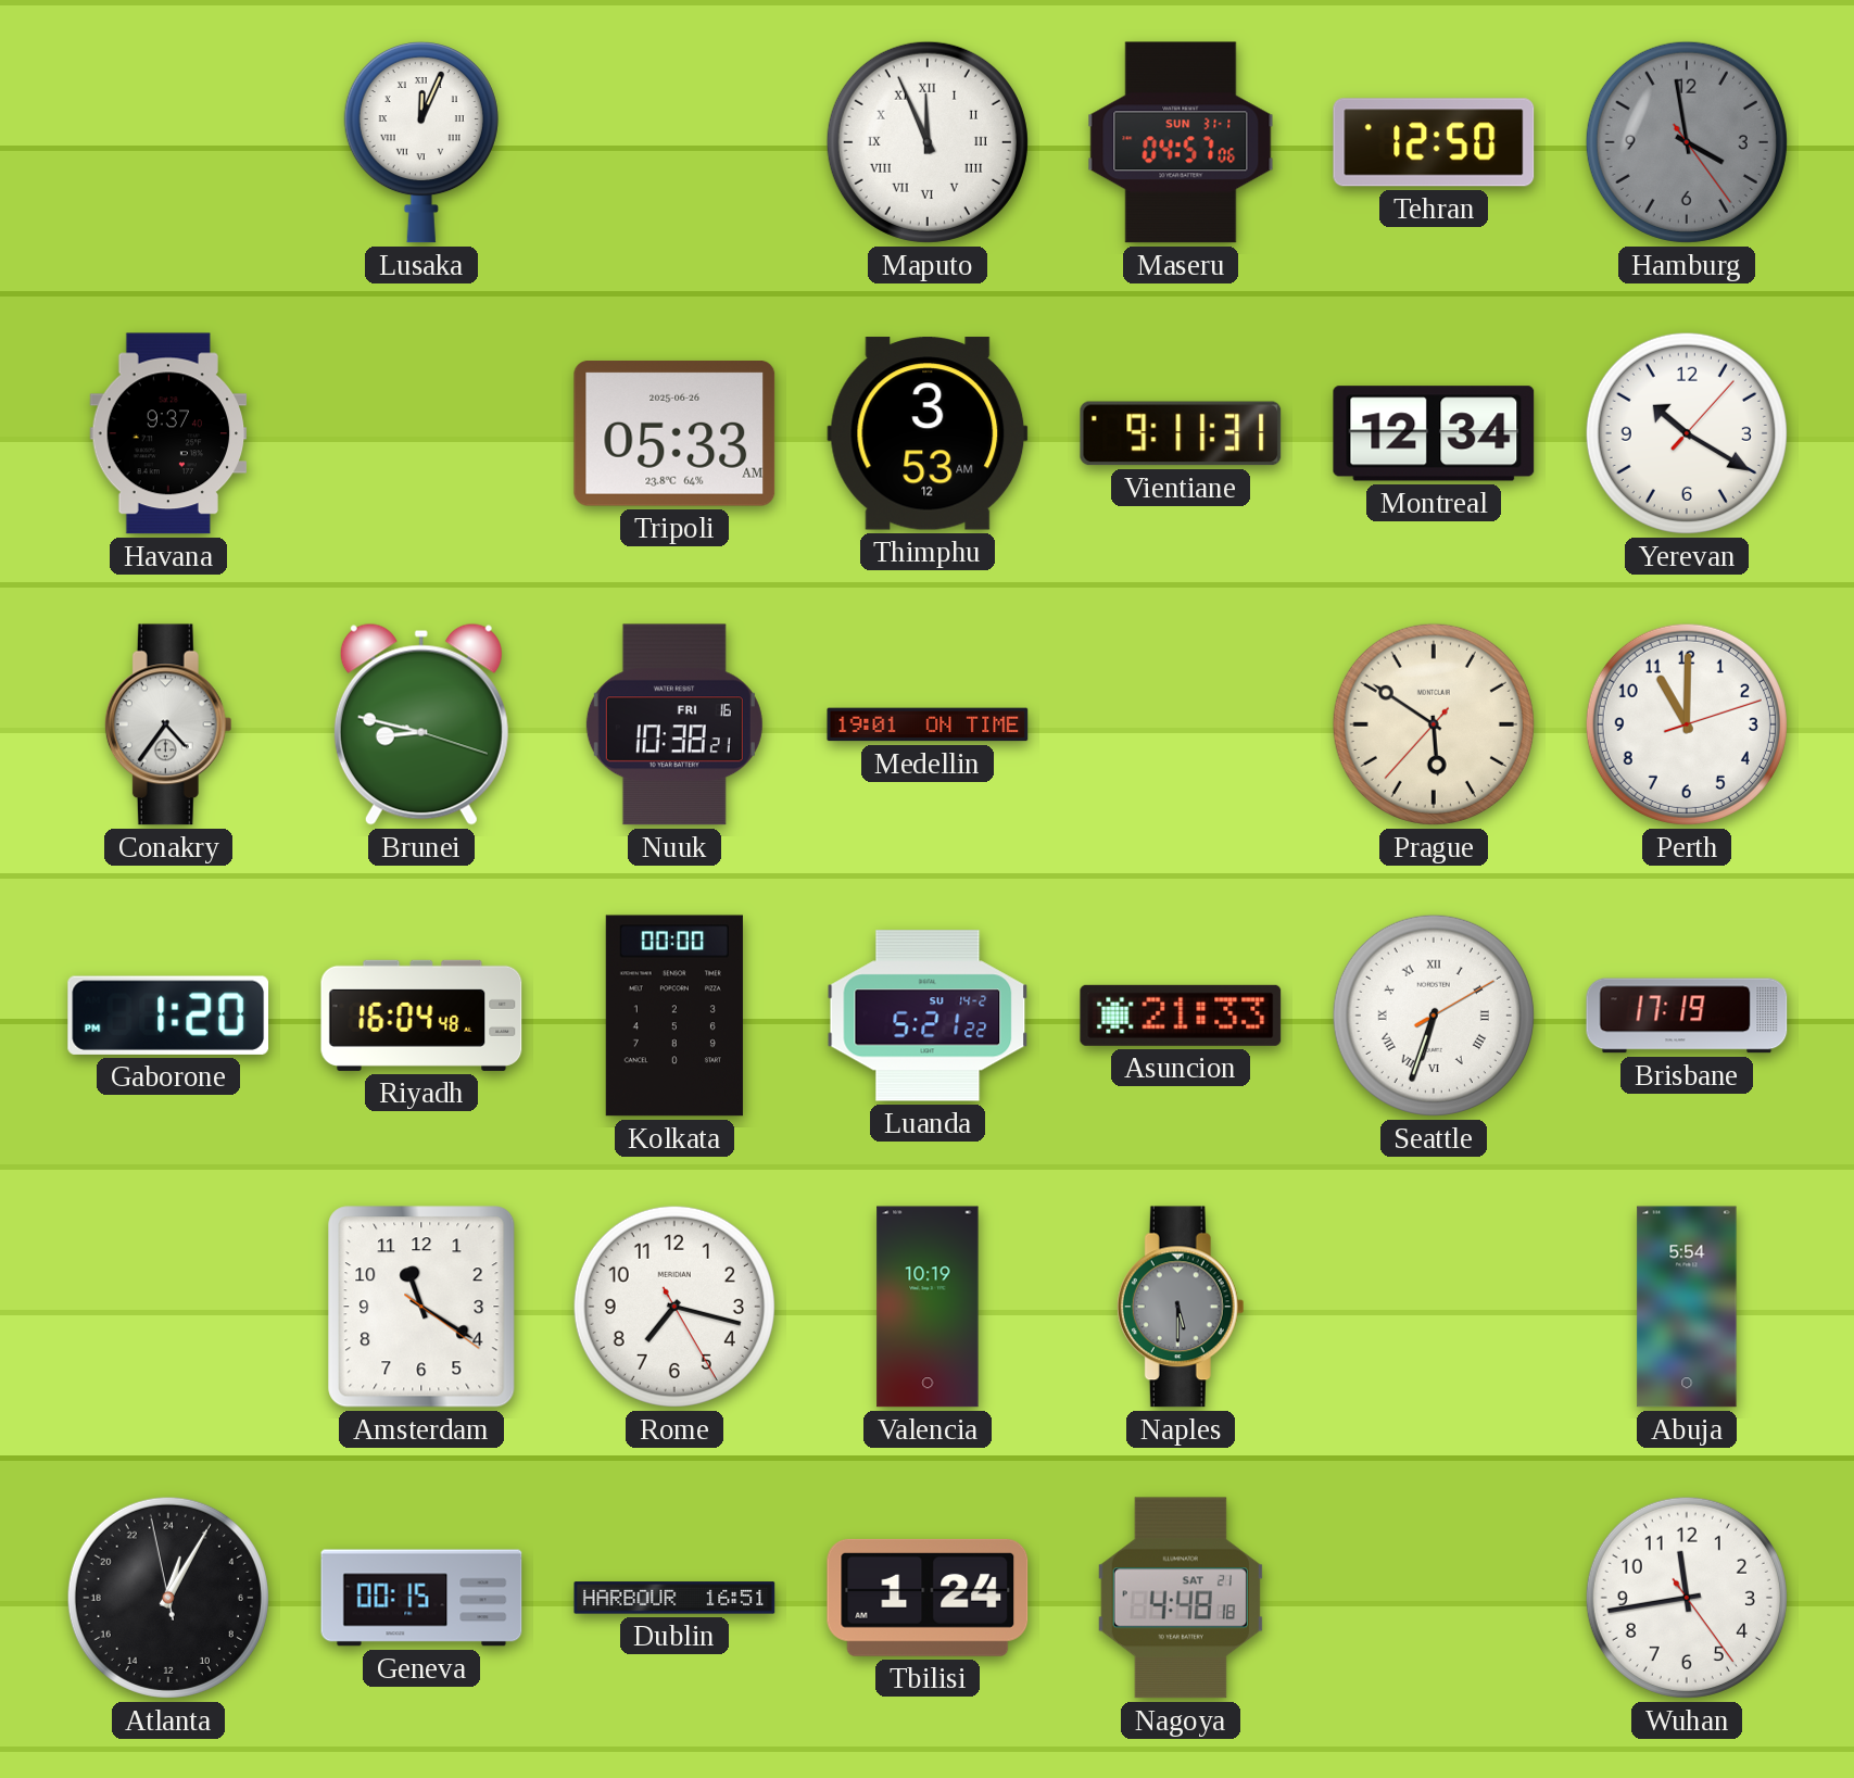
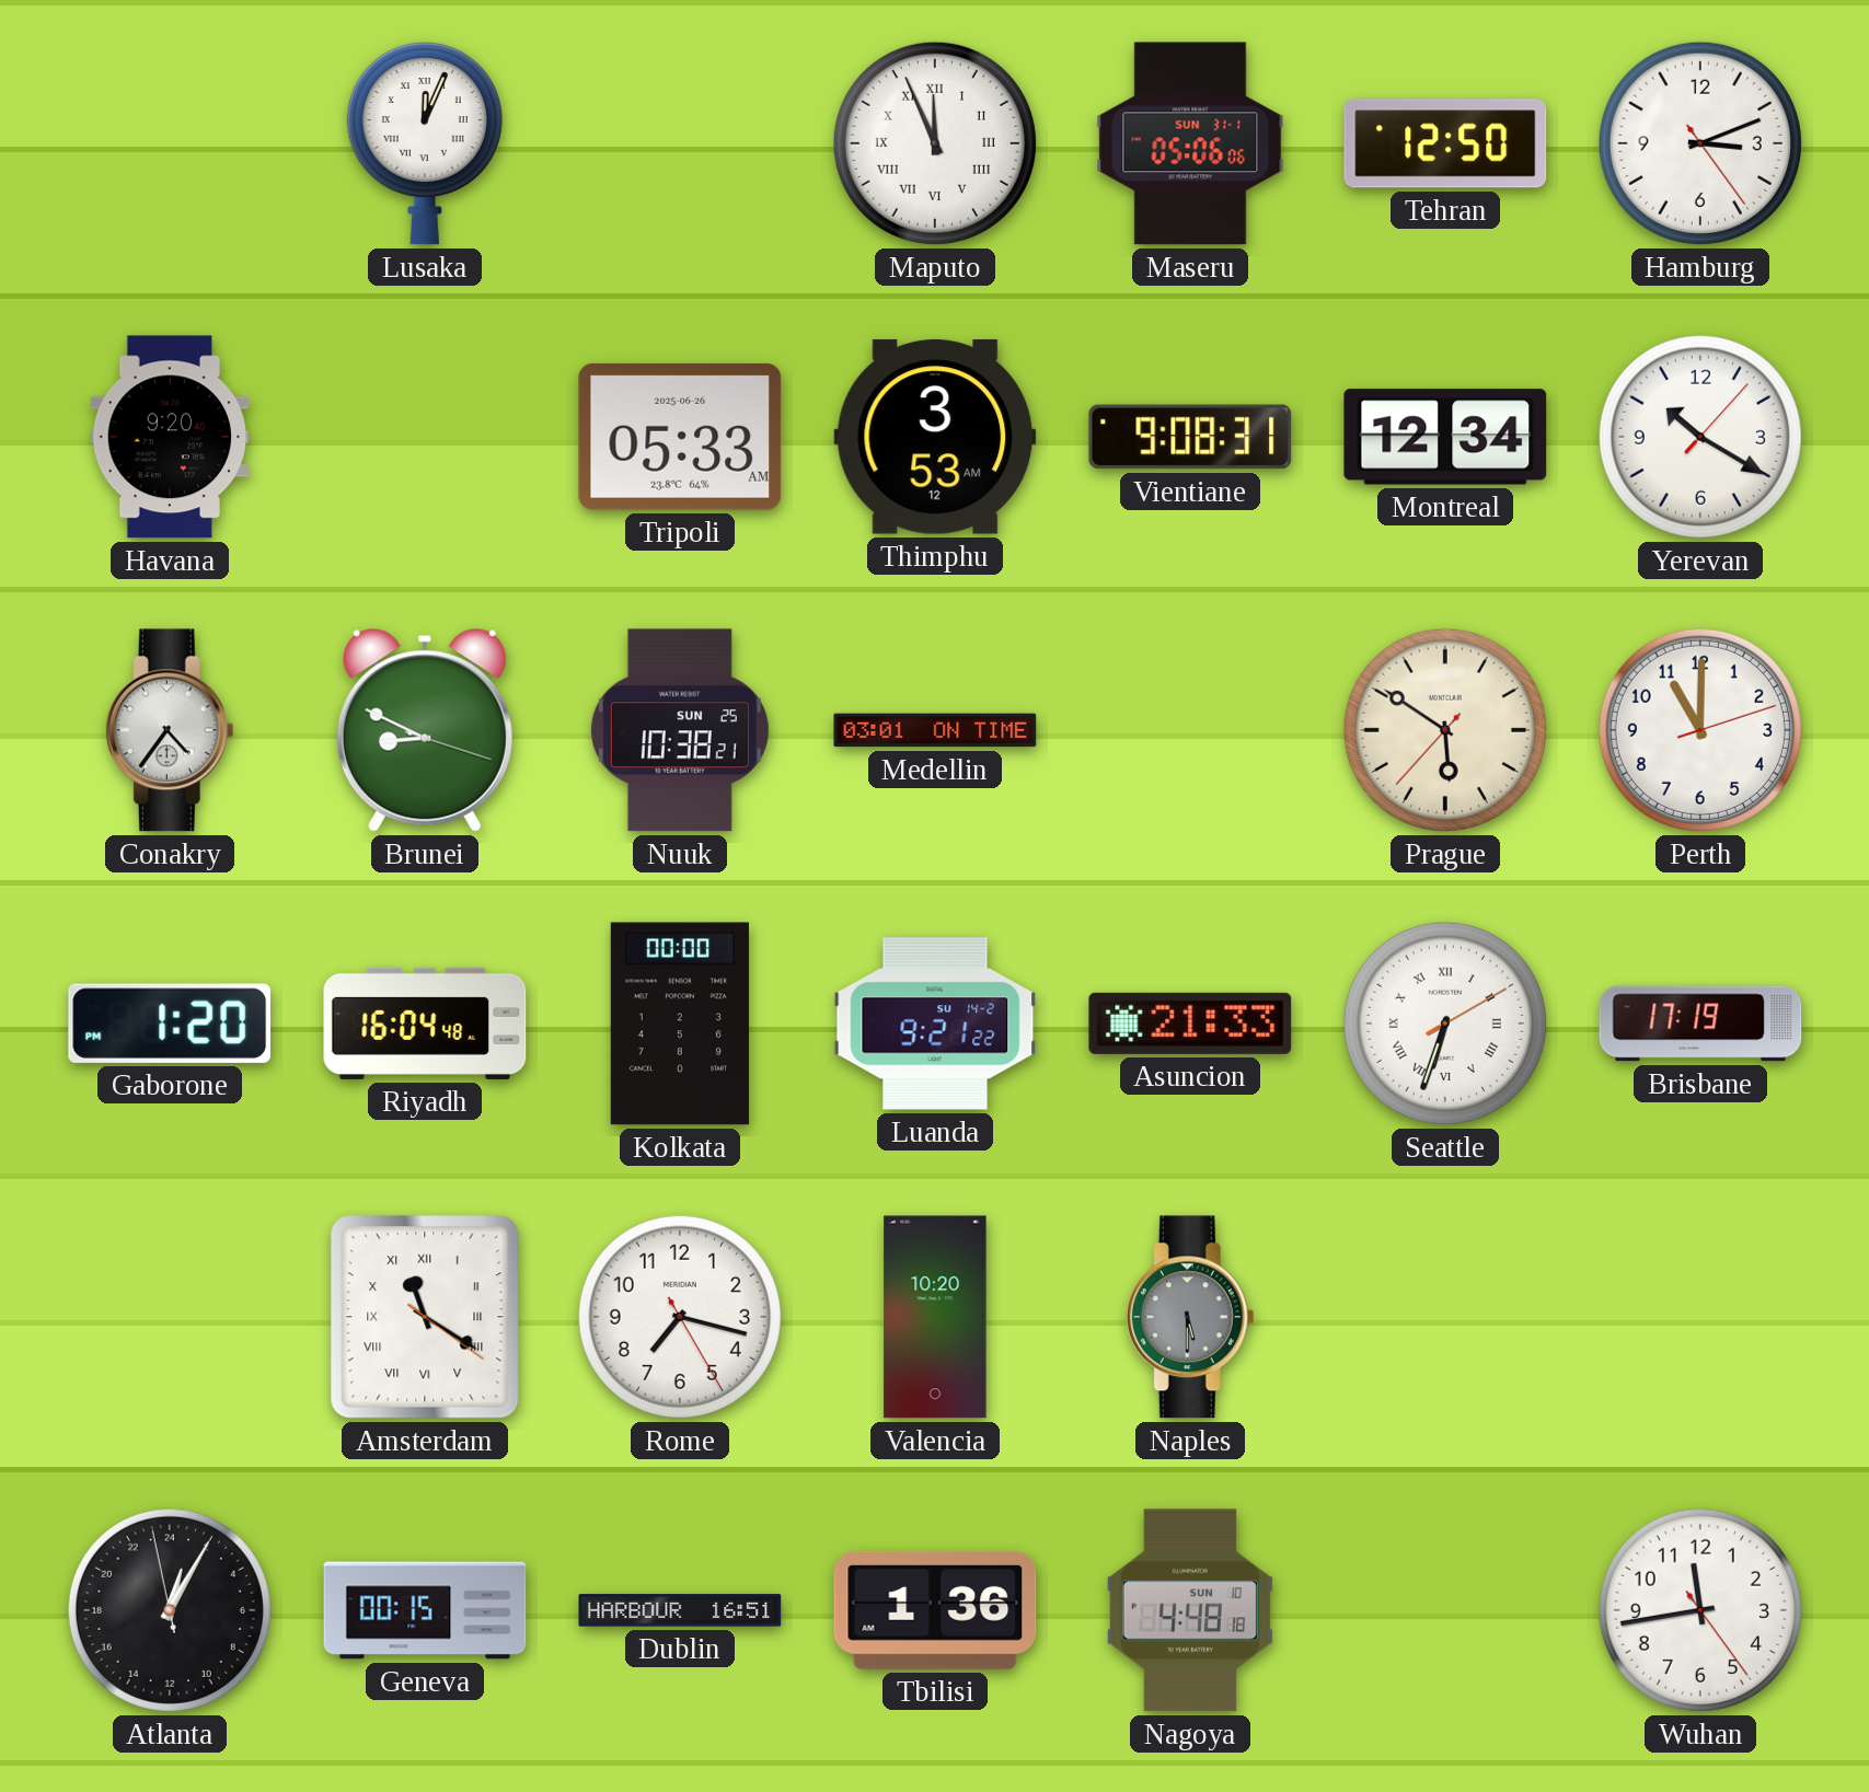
Maseru: 04:57 -> 05:06
Hamburg: 3:58 -> 3:11
Hamburg dial: grey -> white
Havana: 9:37 -> 9:20
Vientiane: 9:11 -> 9:08
Brunei: 8:47 -> 8:49
Nuuk date: FRI 16 -> SUN 25
Medellin: 19:01 -> 03:01
Luanda: 5:21 -> 9:21
Amsterdam numerals: Arabic -> Roman
Valencia: 10:19 -> 10:20
Abuja: 5:54 -> none
Tbilisi: 1:24 -> 1:36
Nagoya date: SAT 21 -> SUN 10
